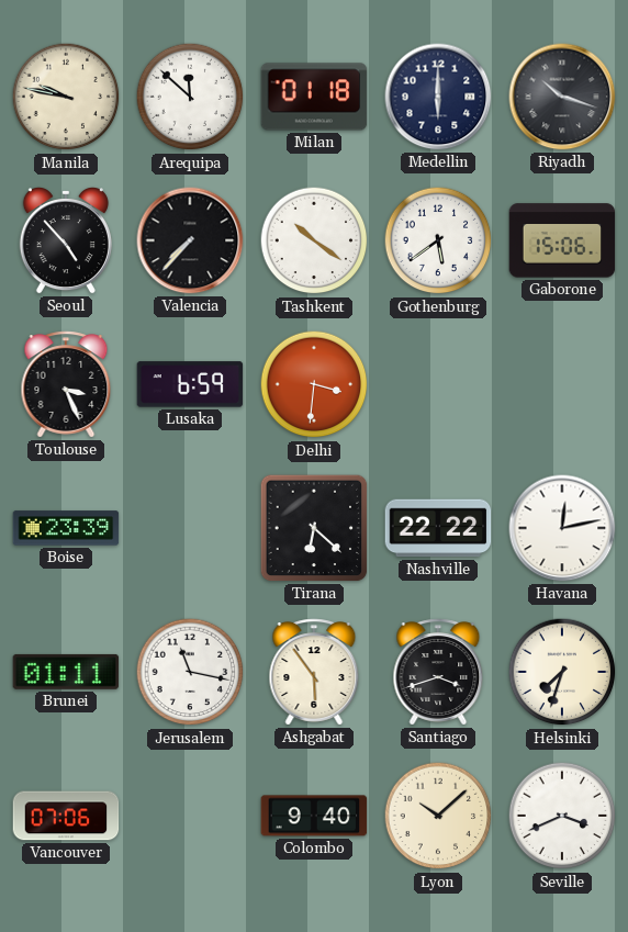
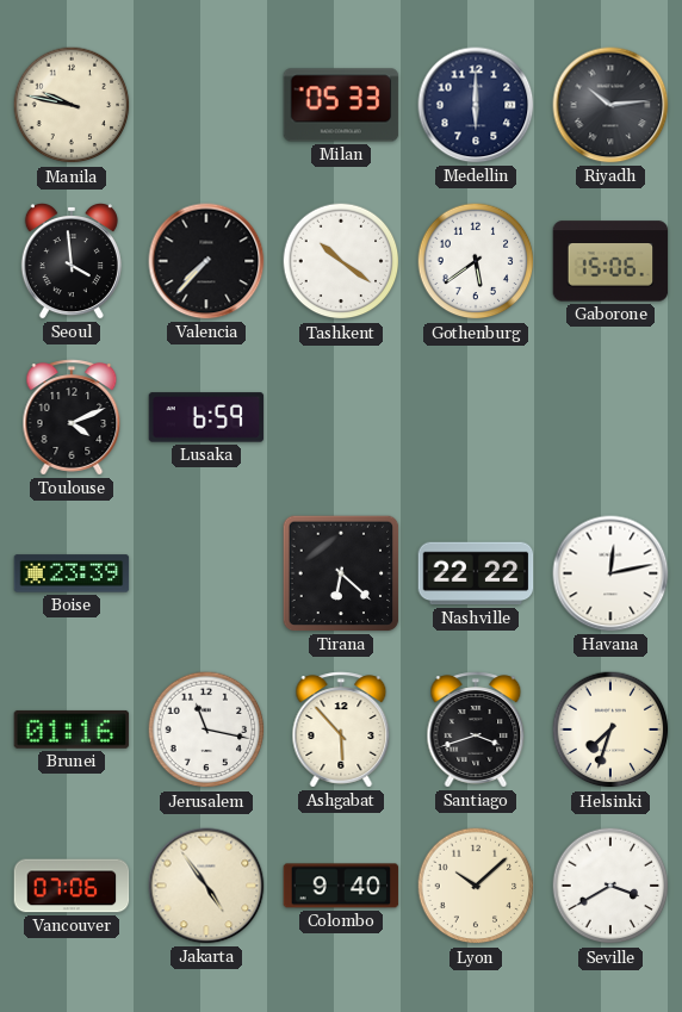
Arequipa: 11:52 -> none
Milan: 01:18 -> 05:33
Riyadh: 10:18 -> 10:14
Seoul: 4:53 -> 3:59
Toulouse: 3:26 -> 4:11
Delhi: 3:31 -> none
Brunei: 01:11 -> 01:16
Ashgabat: 5:54 -> 5:53
Jakarta: none -> 4:54
Seville: 3:41 -> 3:40
